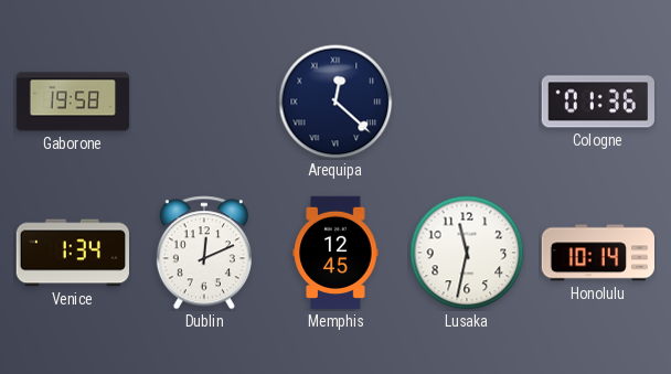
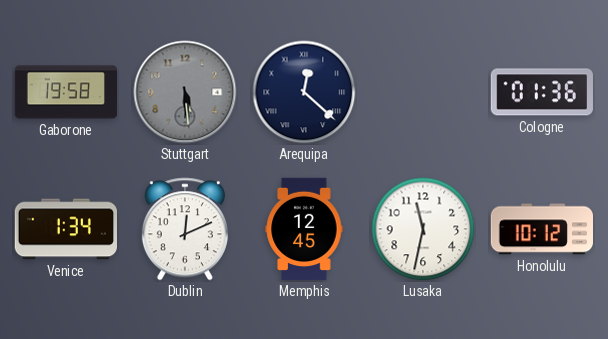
Stuttgart: none -> 5:29
Honolulu: 10:14 -> 10:12
